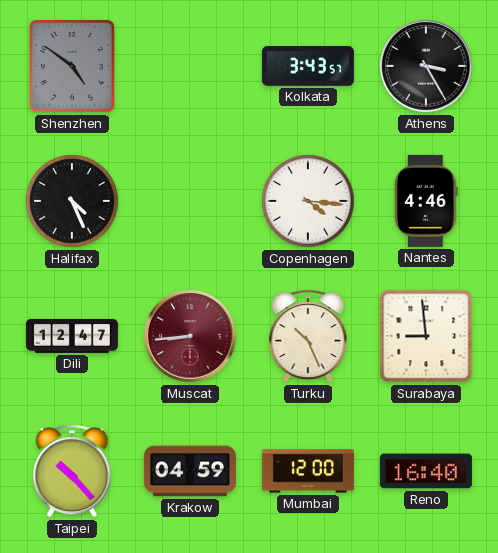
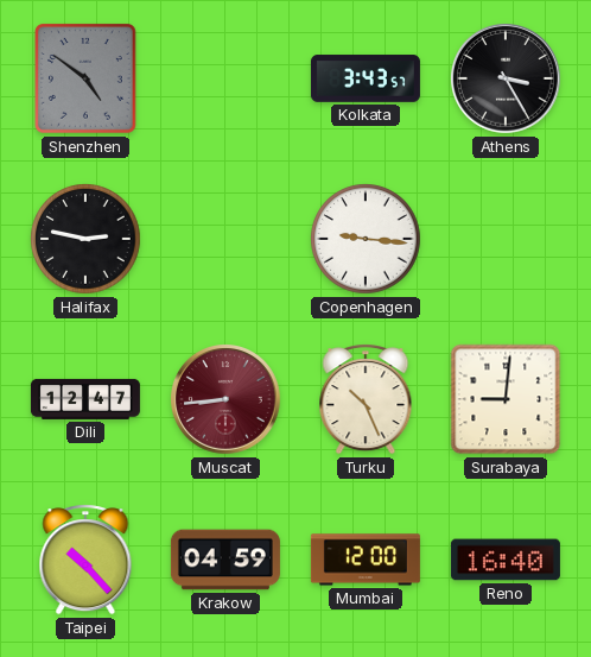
Halifax: 4:26 -> 2:47
Copenhagen: 4:16 -> 9:16
Nantes: 4:46 -> none
Surabaya: 8:59 -> 9:01
